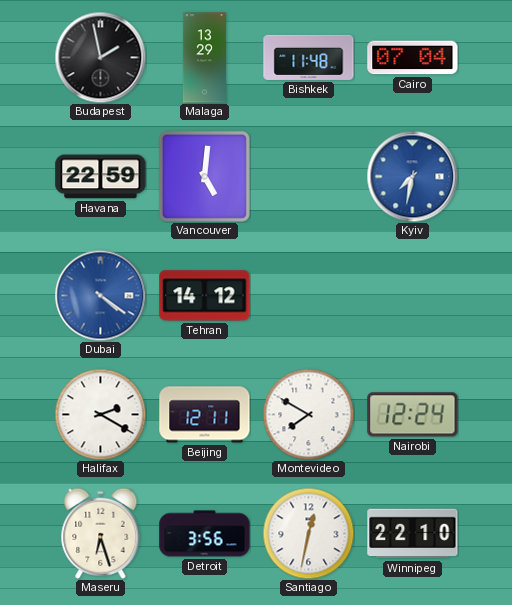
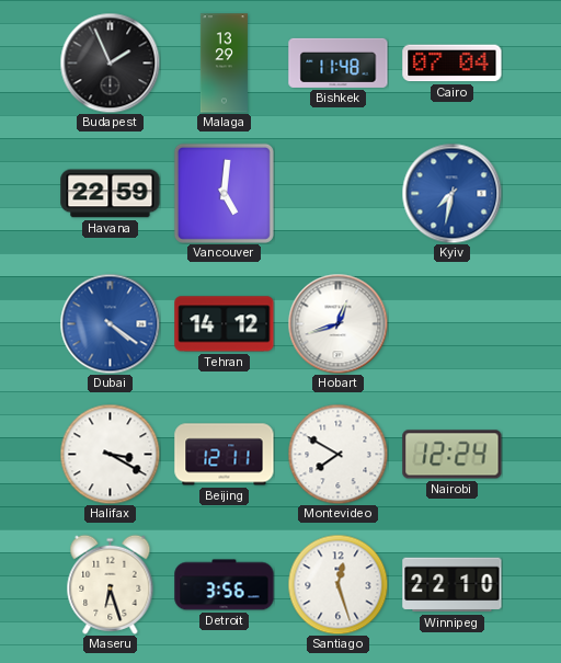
Budapest: 1:58 -> 1:56
Hobart: none -> 12:42
Halifax: 2:20 -> 3:20
Santiago: 12:32 -> 12:27
